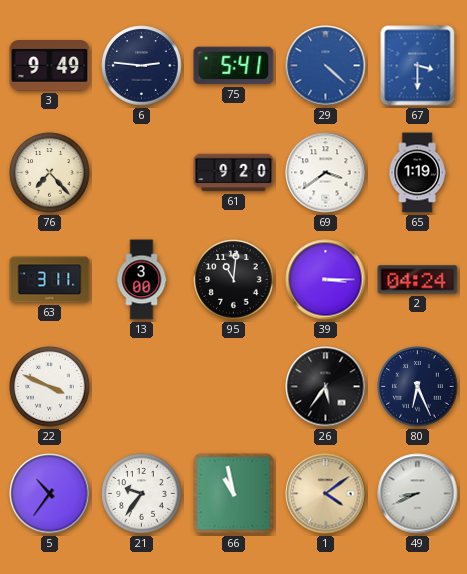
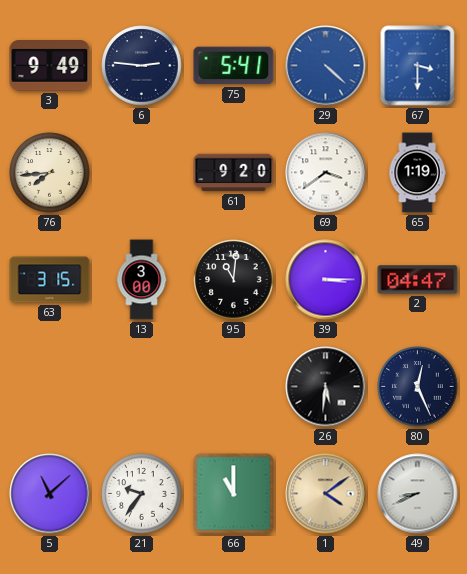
76: 7:23 -> 7:44
63: 3:11 -> 3:15
2: 04:24 -> 04:47
22: 3:49 -> none
26: 5:36 -> 5:31
80: 6:26 -> 12:26
5: 10:36 -> 11:08
66: 10:58 -> 11:00
